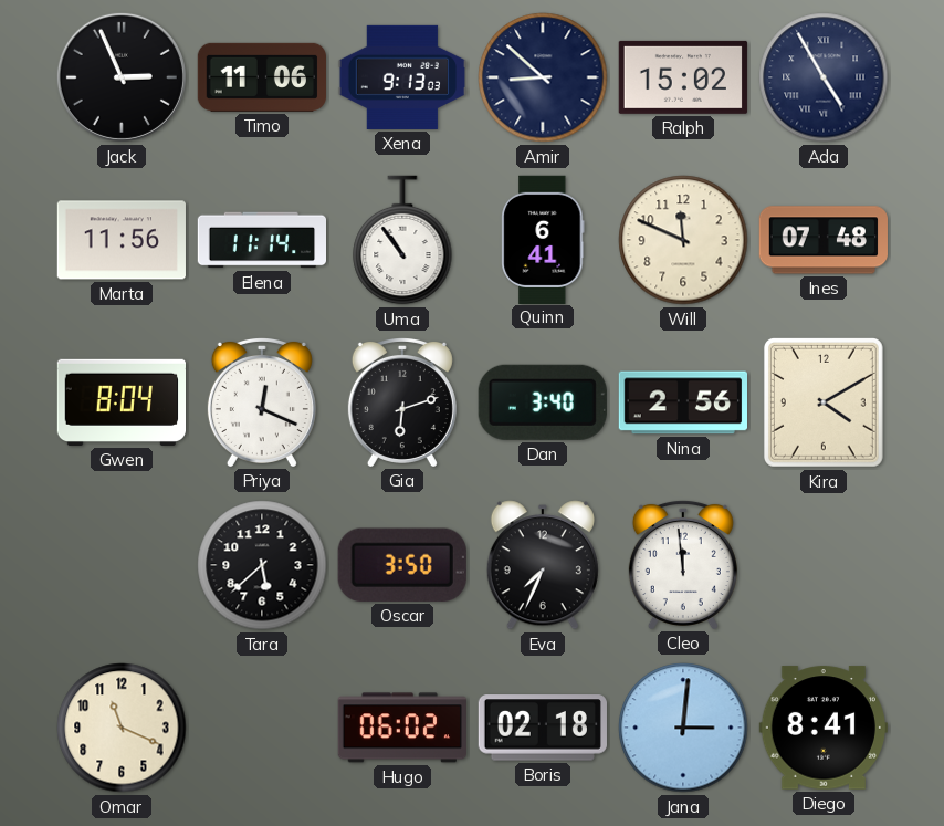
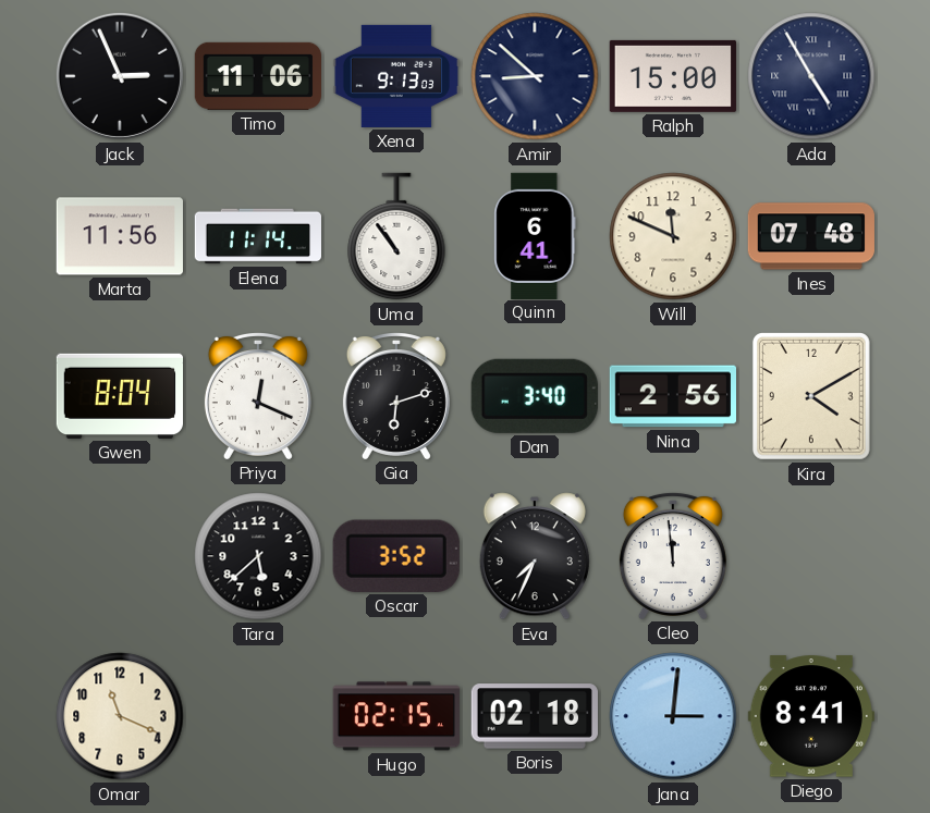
Ralph: 15:02 -> 15:00
Oscar: 3:50 -> 3:52
Hugo: 06:02 -> 02:15
